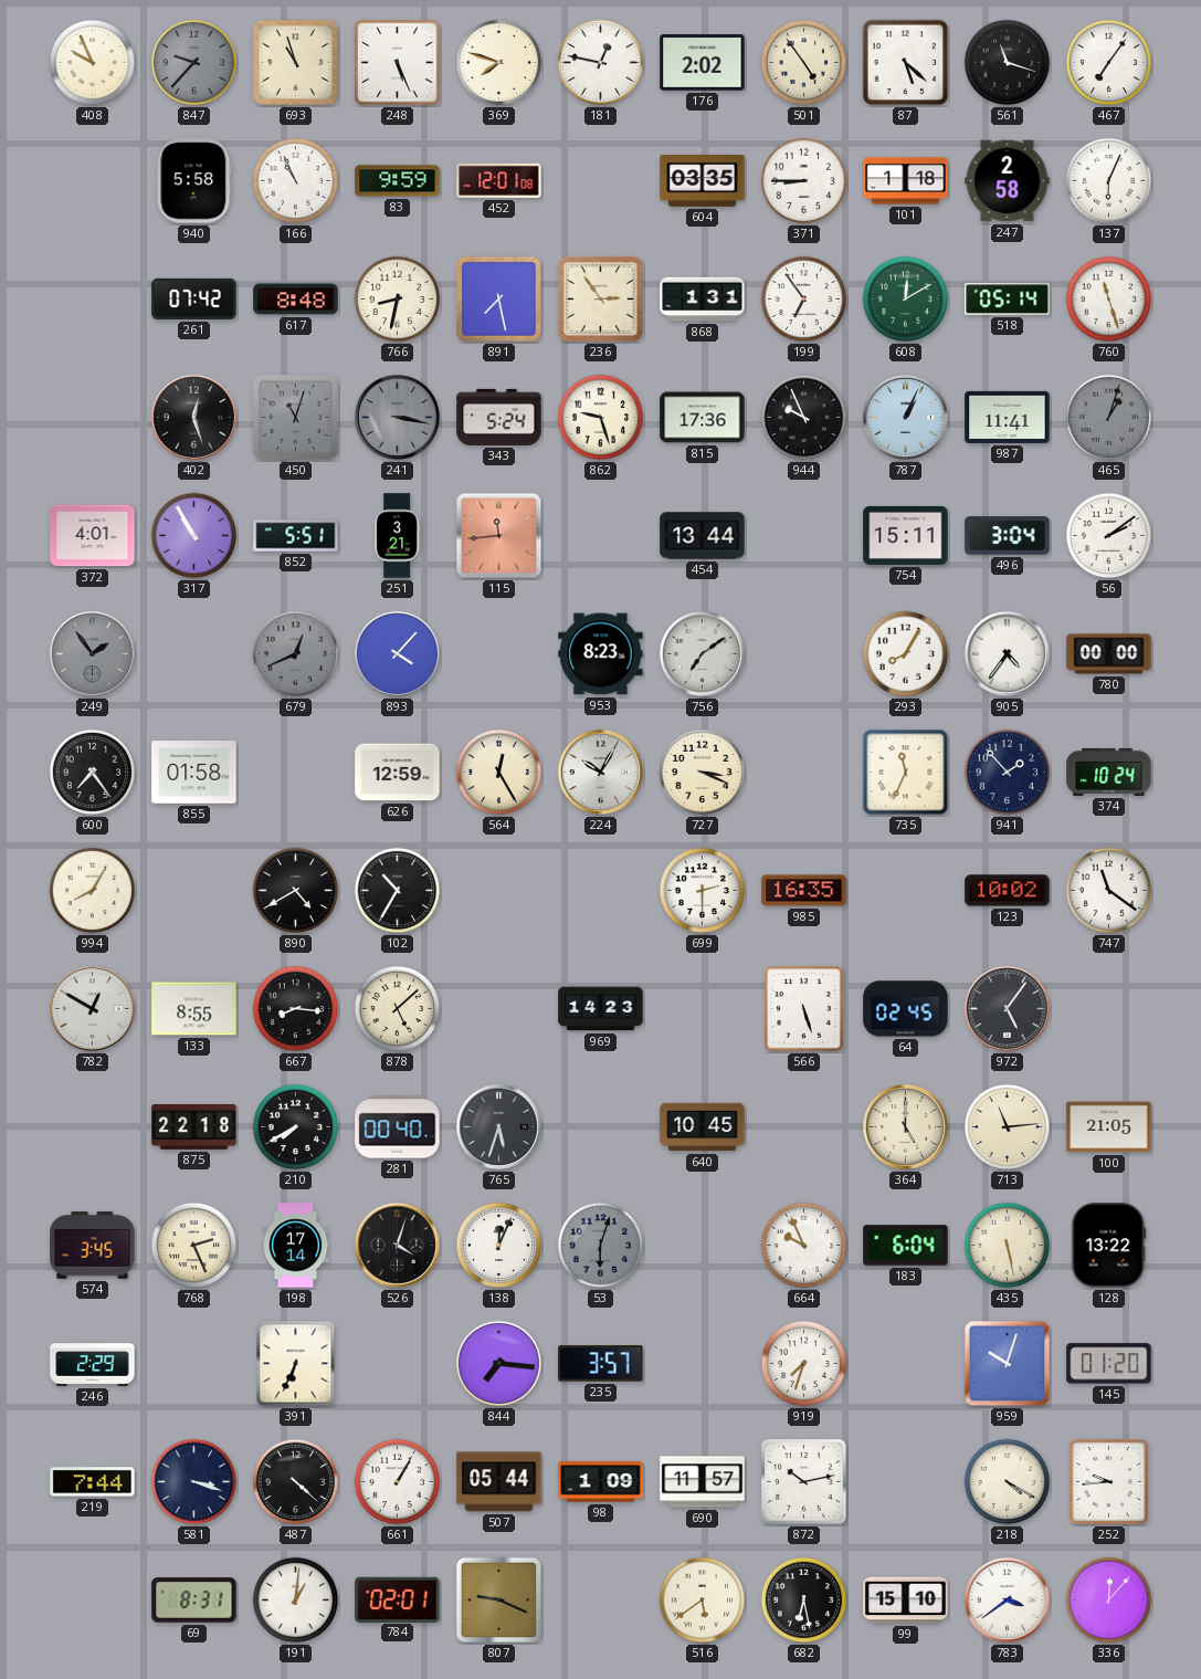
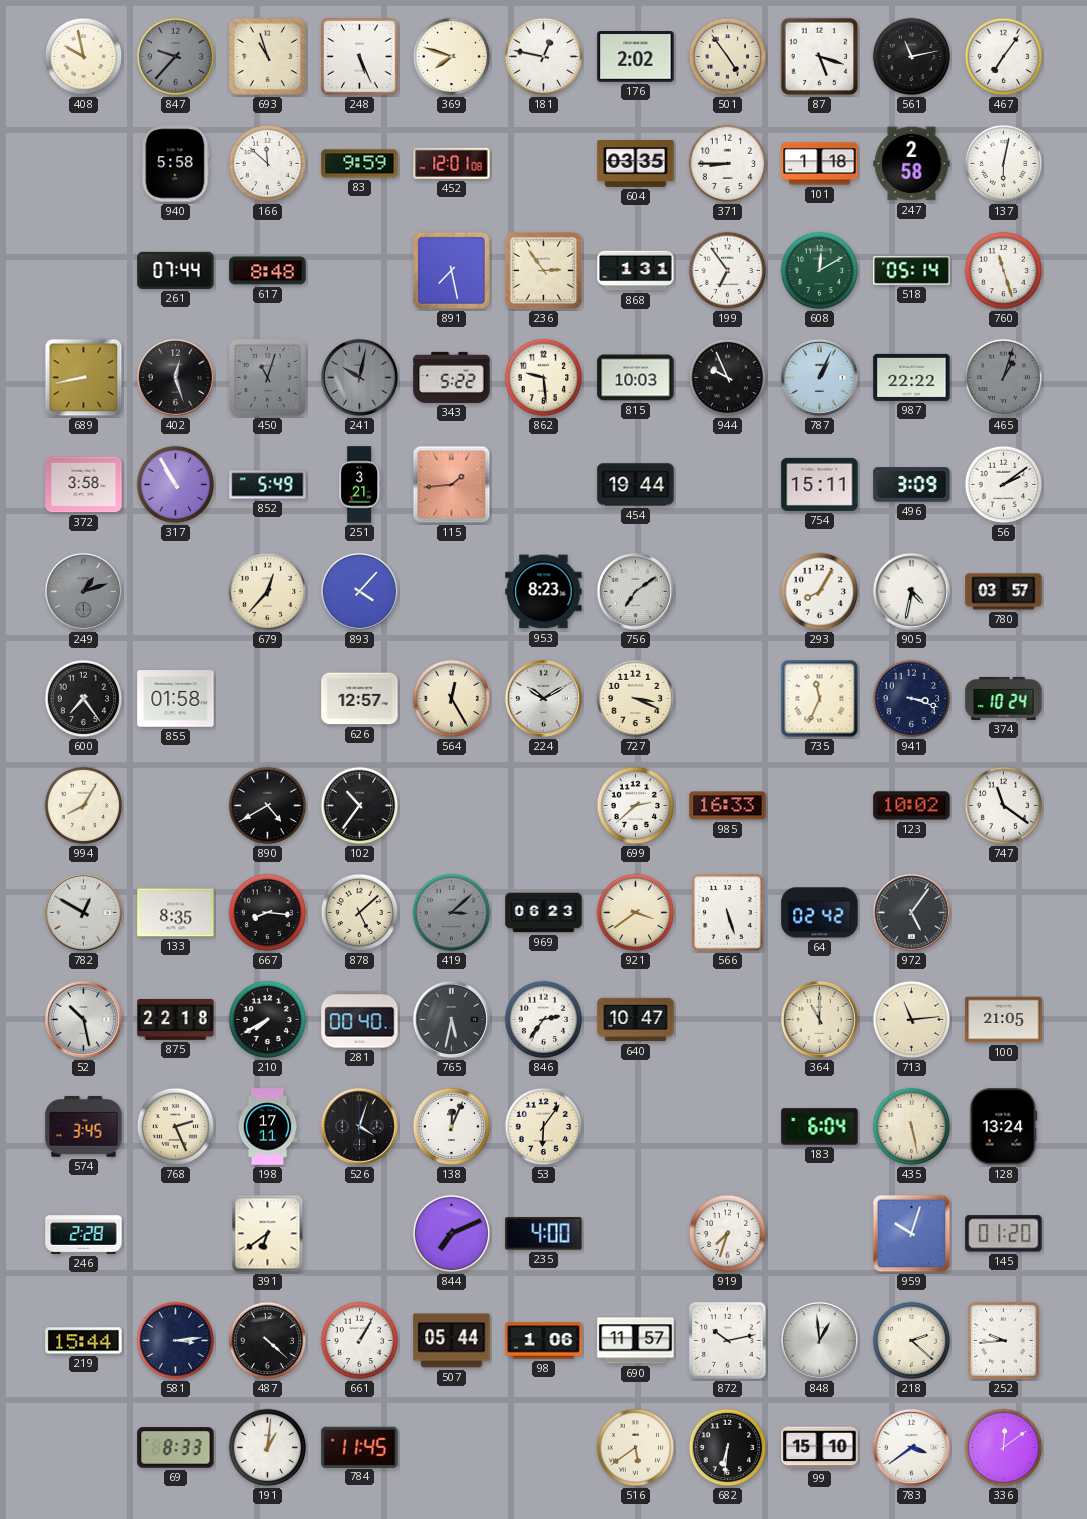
408: 9:56 -> 9:58
87: 5:22 -> 5:18
561: 11:18 -> 11:13
166: 10:56 -> 11:52
137: 6:04 -> 6:02
261: 07:42 -> 07:44
766: 8:32 -> none
689: none -> 8:43
241: 3:17 -> 10:02
343: 5:24 -> 5:22
862: 9:27 -> 9:29
815: 17:36 -> 10:03
987: 11:41 -> 22:22
372: 4:01 -> 3:58
852: 5:51 -> 5:49
115: 11:44 -> 1:44
454: 13:44 -> 19:44
496: 3:04 -> 3:09
249: 1:54 -> 1:12
679: 12:41 -> 12:37
679 dial: grey -> cream
905: 4:36 -> 4:32
780: 00:00 -> 03:57
626: 12:59 -> 12:57
224: 10:05 -> 10:10
941: 1:53 -> 3:18
102: 10:35 -> 10:36
699: 2:30 -> 2:38
985: 16:35 -> 16:33
133: 8:55 -> 8:35
419: none -> 3:08
969: 14:23 -> 06:23
921: none -> 3:39
64: 02:45 -> 02:42
52: none -> 10:28
765: 5:33 -> 5:32
846: none -> 2:36
640: 10:45 -> 10:47
364: 5:00 -> 11:00
198: 17:14 -> 17:11
53: 6:03 -> 6:06
53 dial: grey -> cream
664: 9:56 -> none
128: 13:22 -> 13:24
246: 2:29 -> 2:28
391: 6:34 -> 6:39
844: 7:16 -> 7:11
235: 3:57 -> 4:00
219: 7:44 -> 15:44
581: 3:18 -> 3:14
98: 1:09 -> 1:06
848: none -> 12:59
218: 4:20 -> 2:22
69: 8:31 -> 8:33
784: 02:01 -> 11:45
807: 9:19 -> none
682: 6:28 -> 6:31
336: 12:07 -> 12:09
